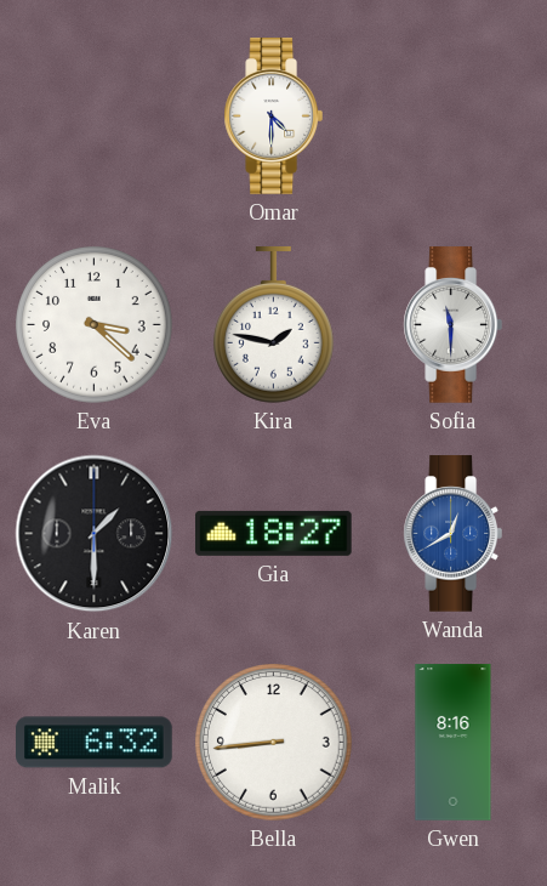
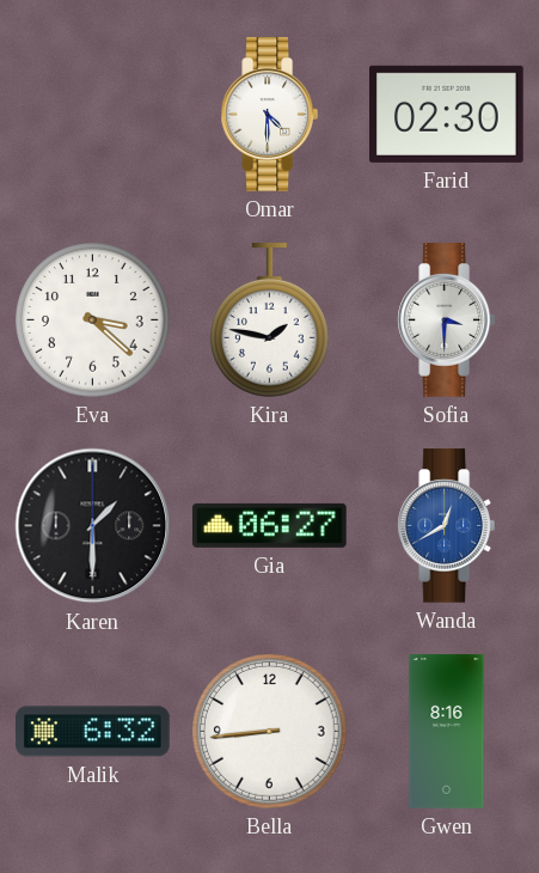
Farid: none -> 02:30
Sofia: 11:30 -> 3:30
Gia: 18:27 -> 06:27
